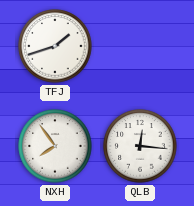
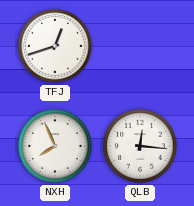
TFJ: 1:42 -> 12:42
NXH: 7:54 -> 7:56
